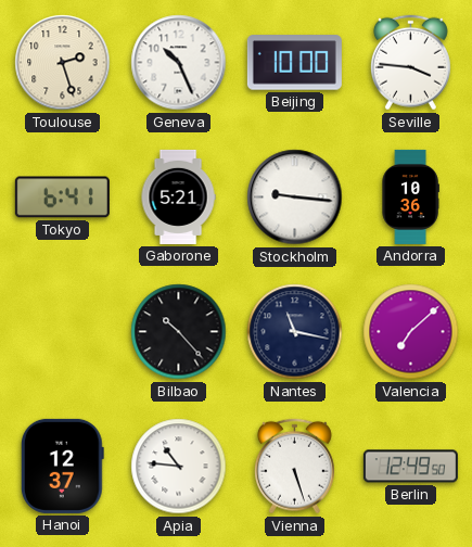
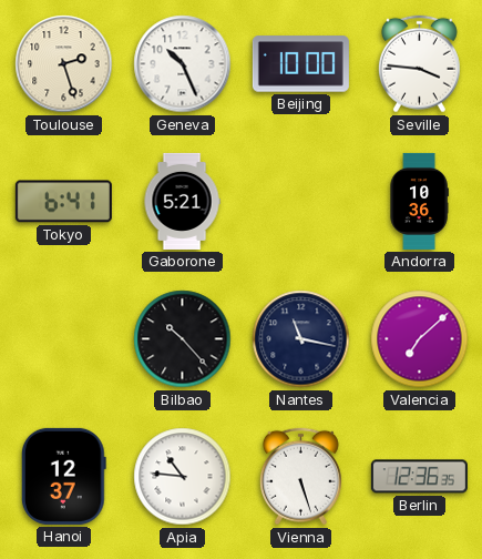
Stockholm: 9:16 -> none
Berlin: 12:49 -> 12:36
